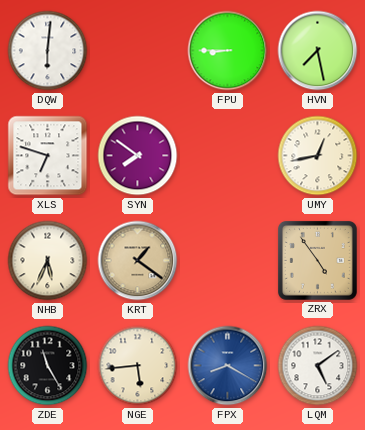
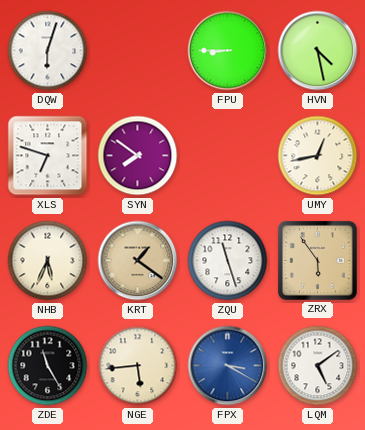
DQW: 6:01 -> 6:03
HVN: 7:28 -> 4:28
ZQU: none -> 11:27
ZRX: 4:54 -> 5:54
FPX: 8:20 -> 3:20
